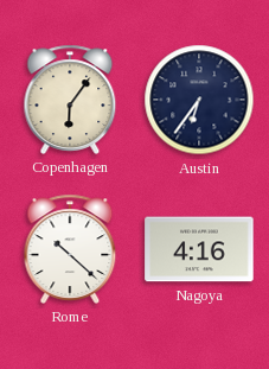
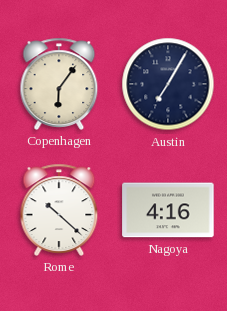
Austin: 6:36 -> 7:05
